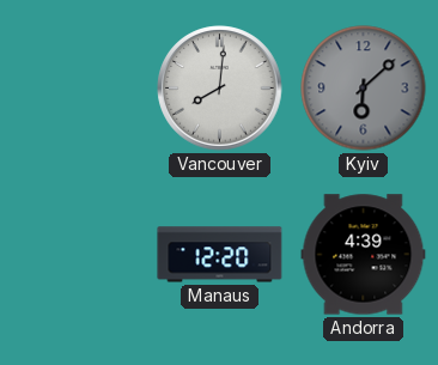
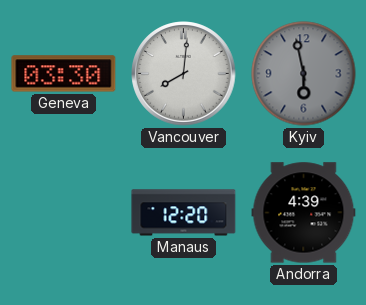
Geneva: none -> 03:30
Kyiv: 6:08 -> 5:58
